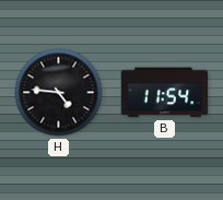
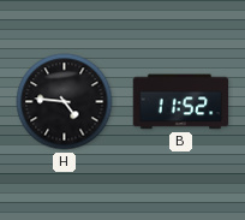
B: 11:54 -> 11:52
